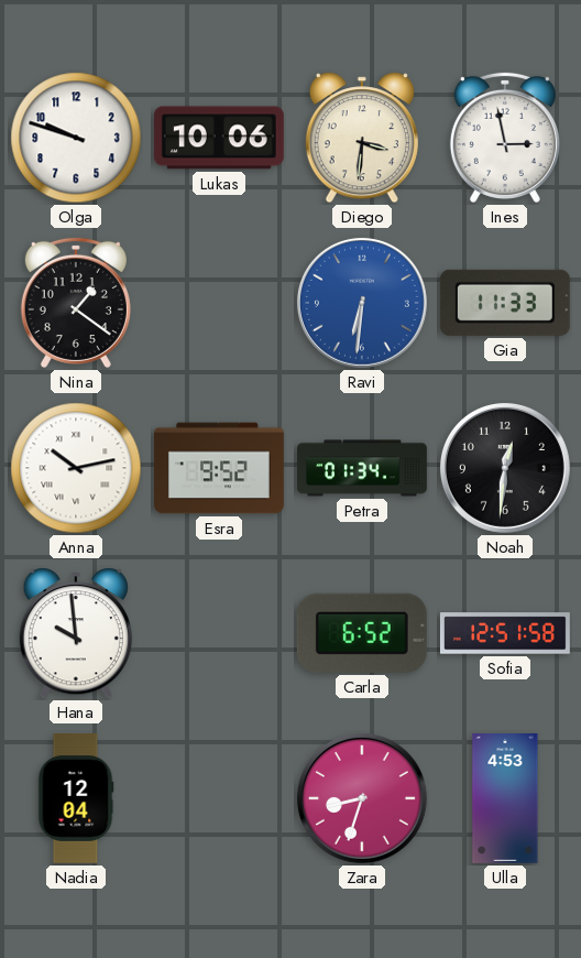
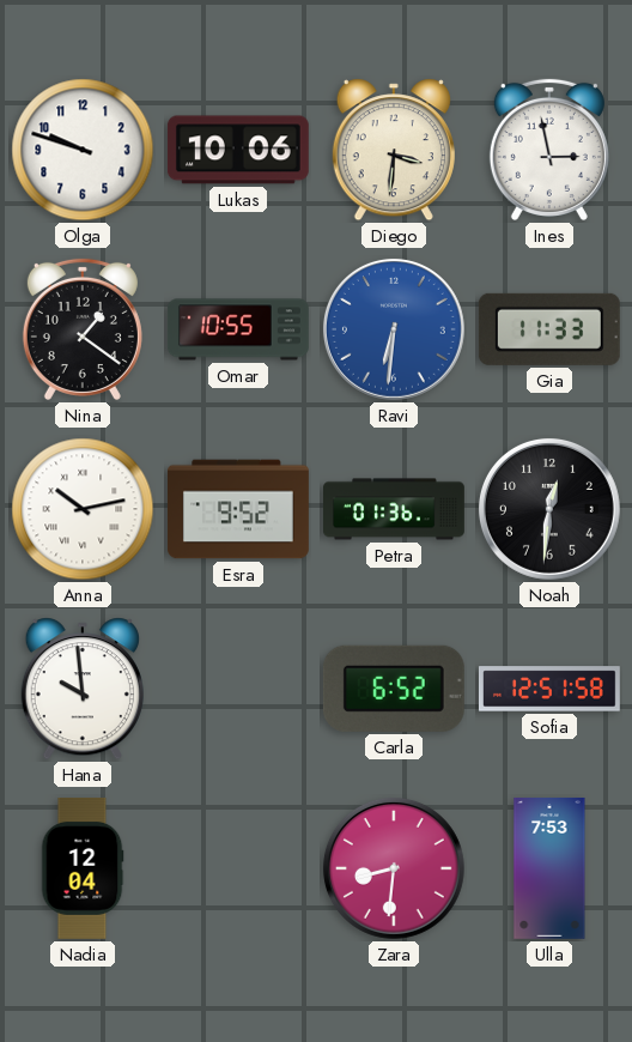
Omar: none -> 10:55
Petra: 01:34 -> 01:36
Zara: 8:33 -> 8:31
Ulla: 4:53 -> 7:53
